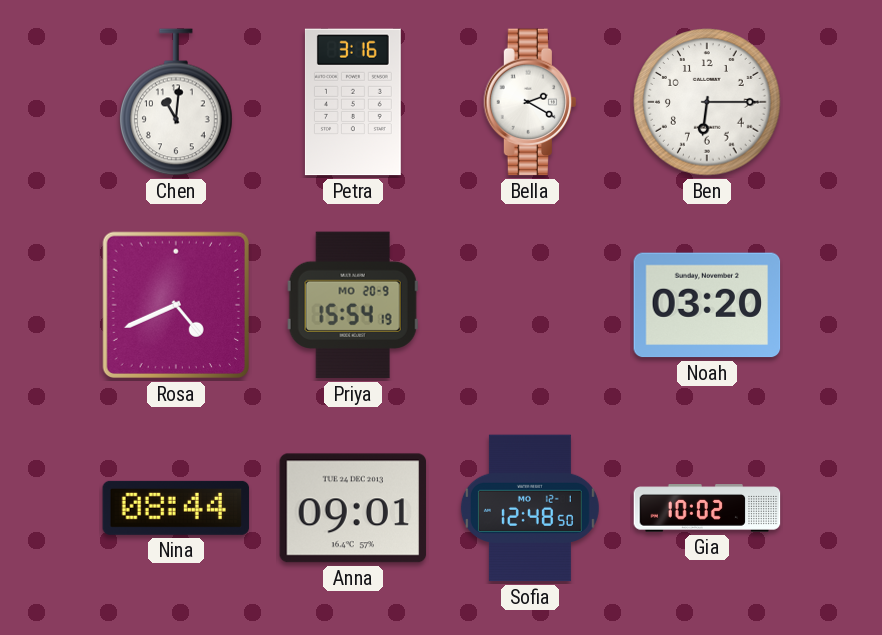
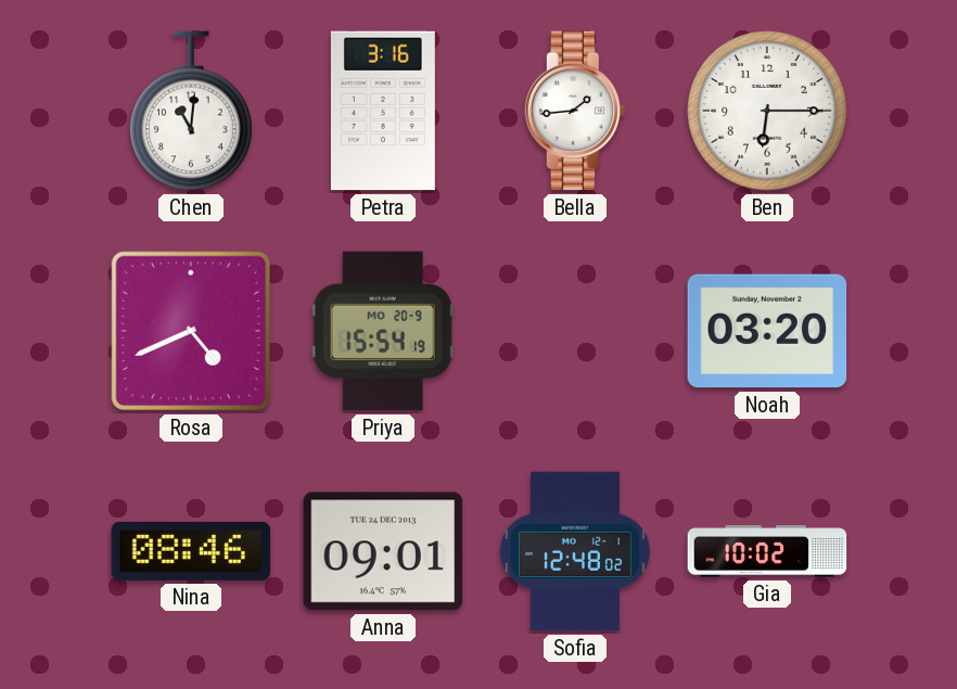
Bella: 2:20 -> 1:44
Nina: 08:44 -> 08:46
Sofia: 12:48:50 -> 12:48:02
